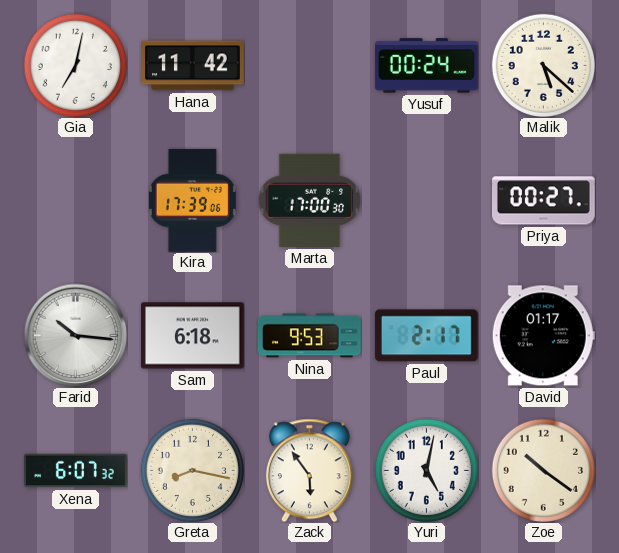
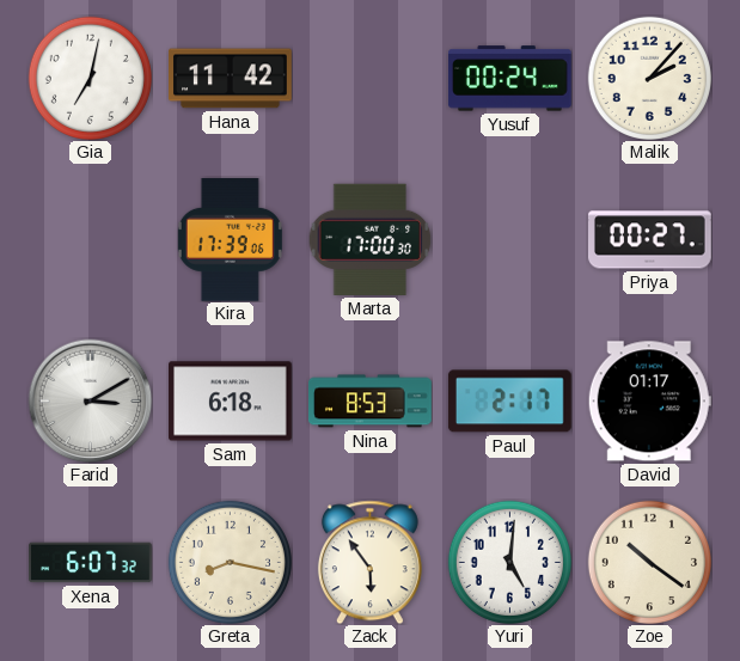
Malik: 5:22 -> 2:07
Farid: 10:16 -> 3:10
Nina: 9:53 -> 8:53
Yuri: 5:02 -> 5:01
